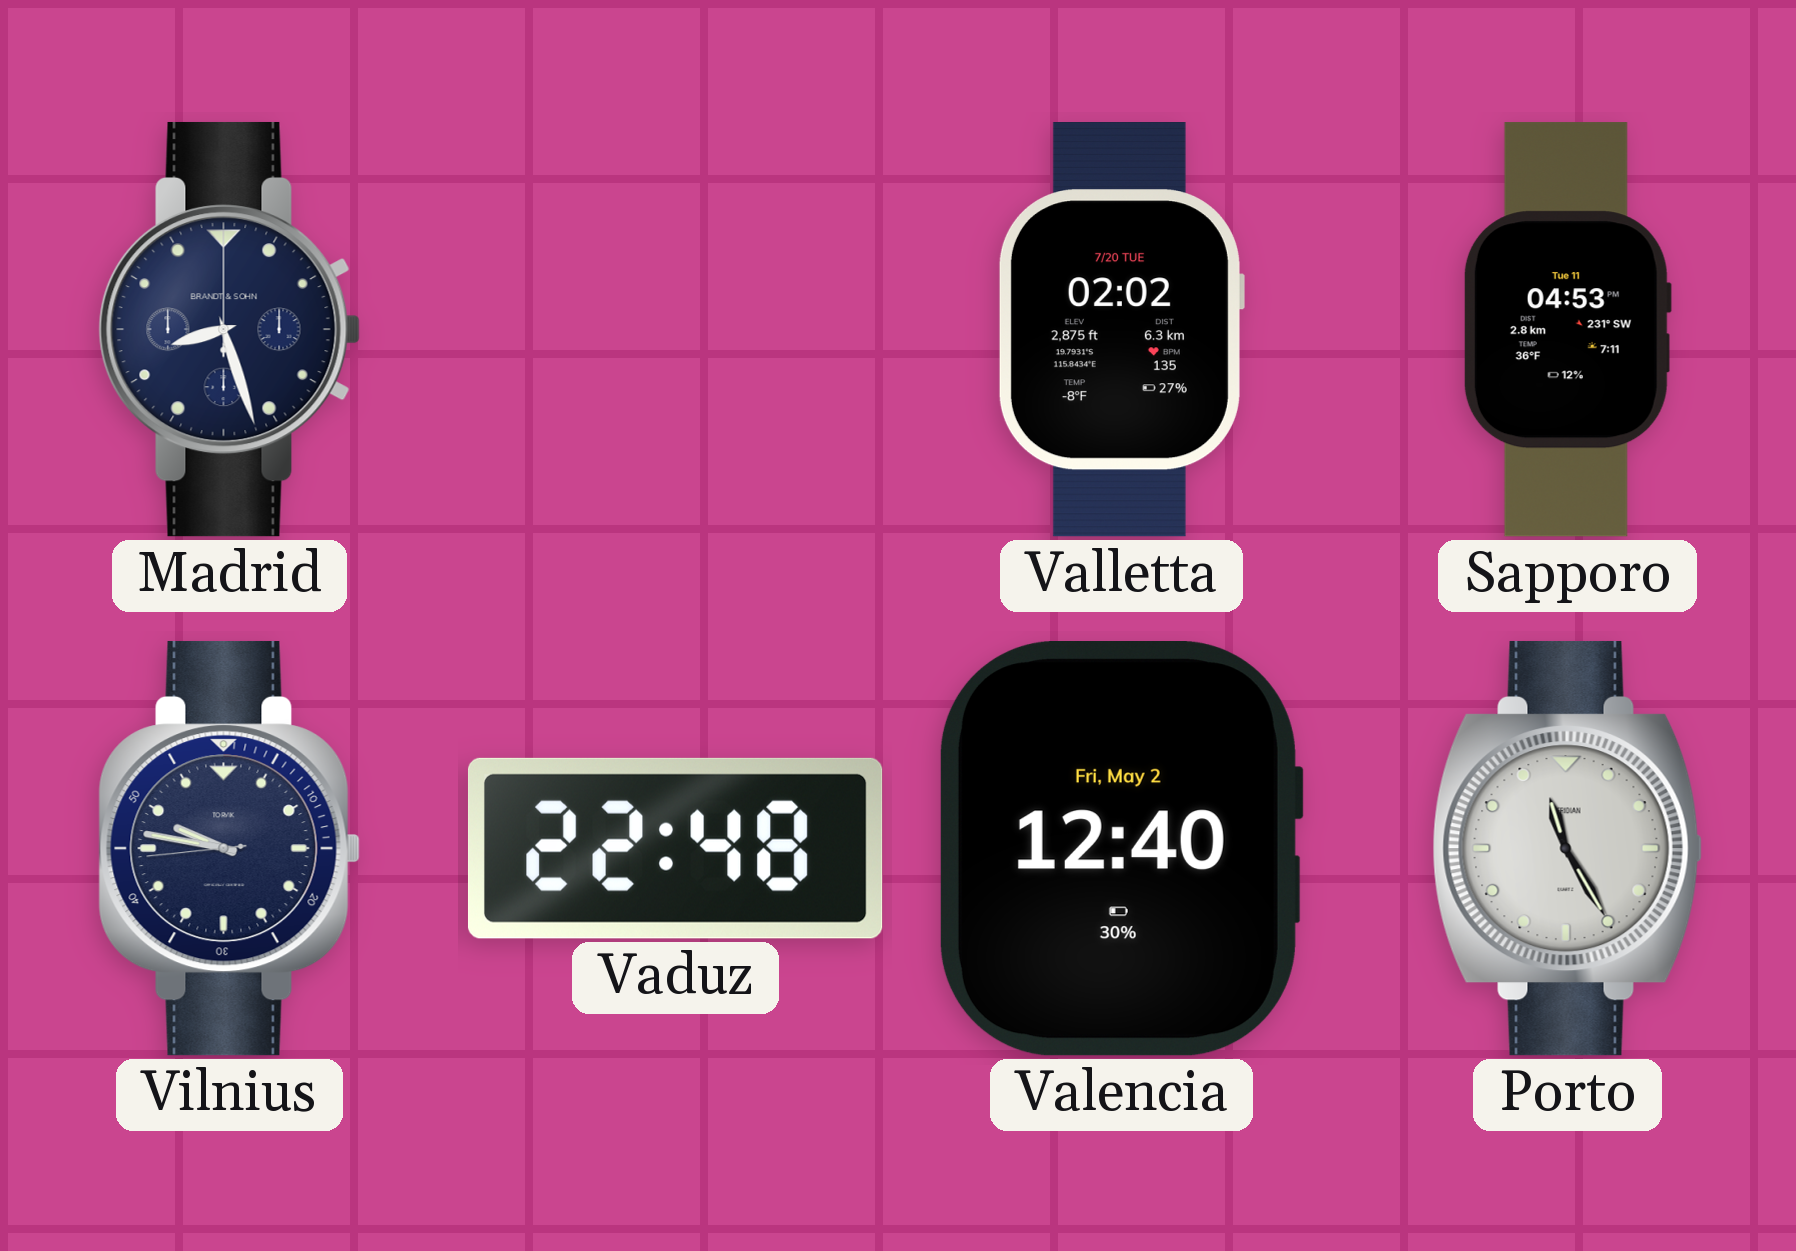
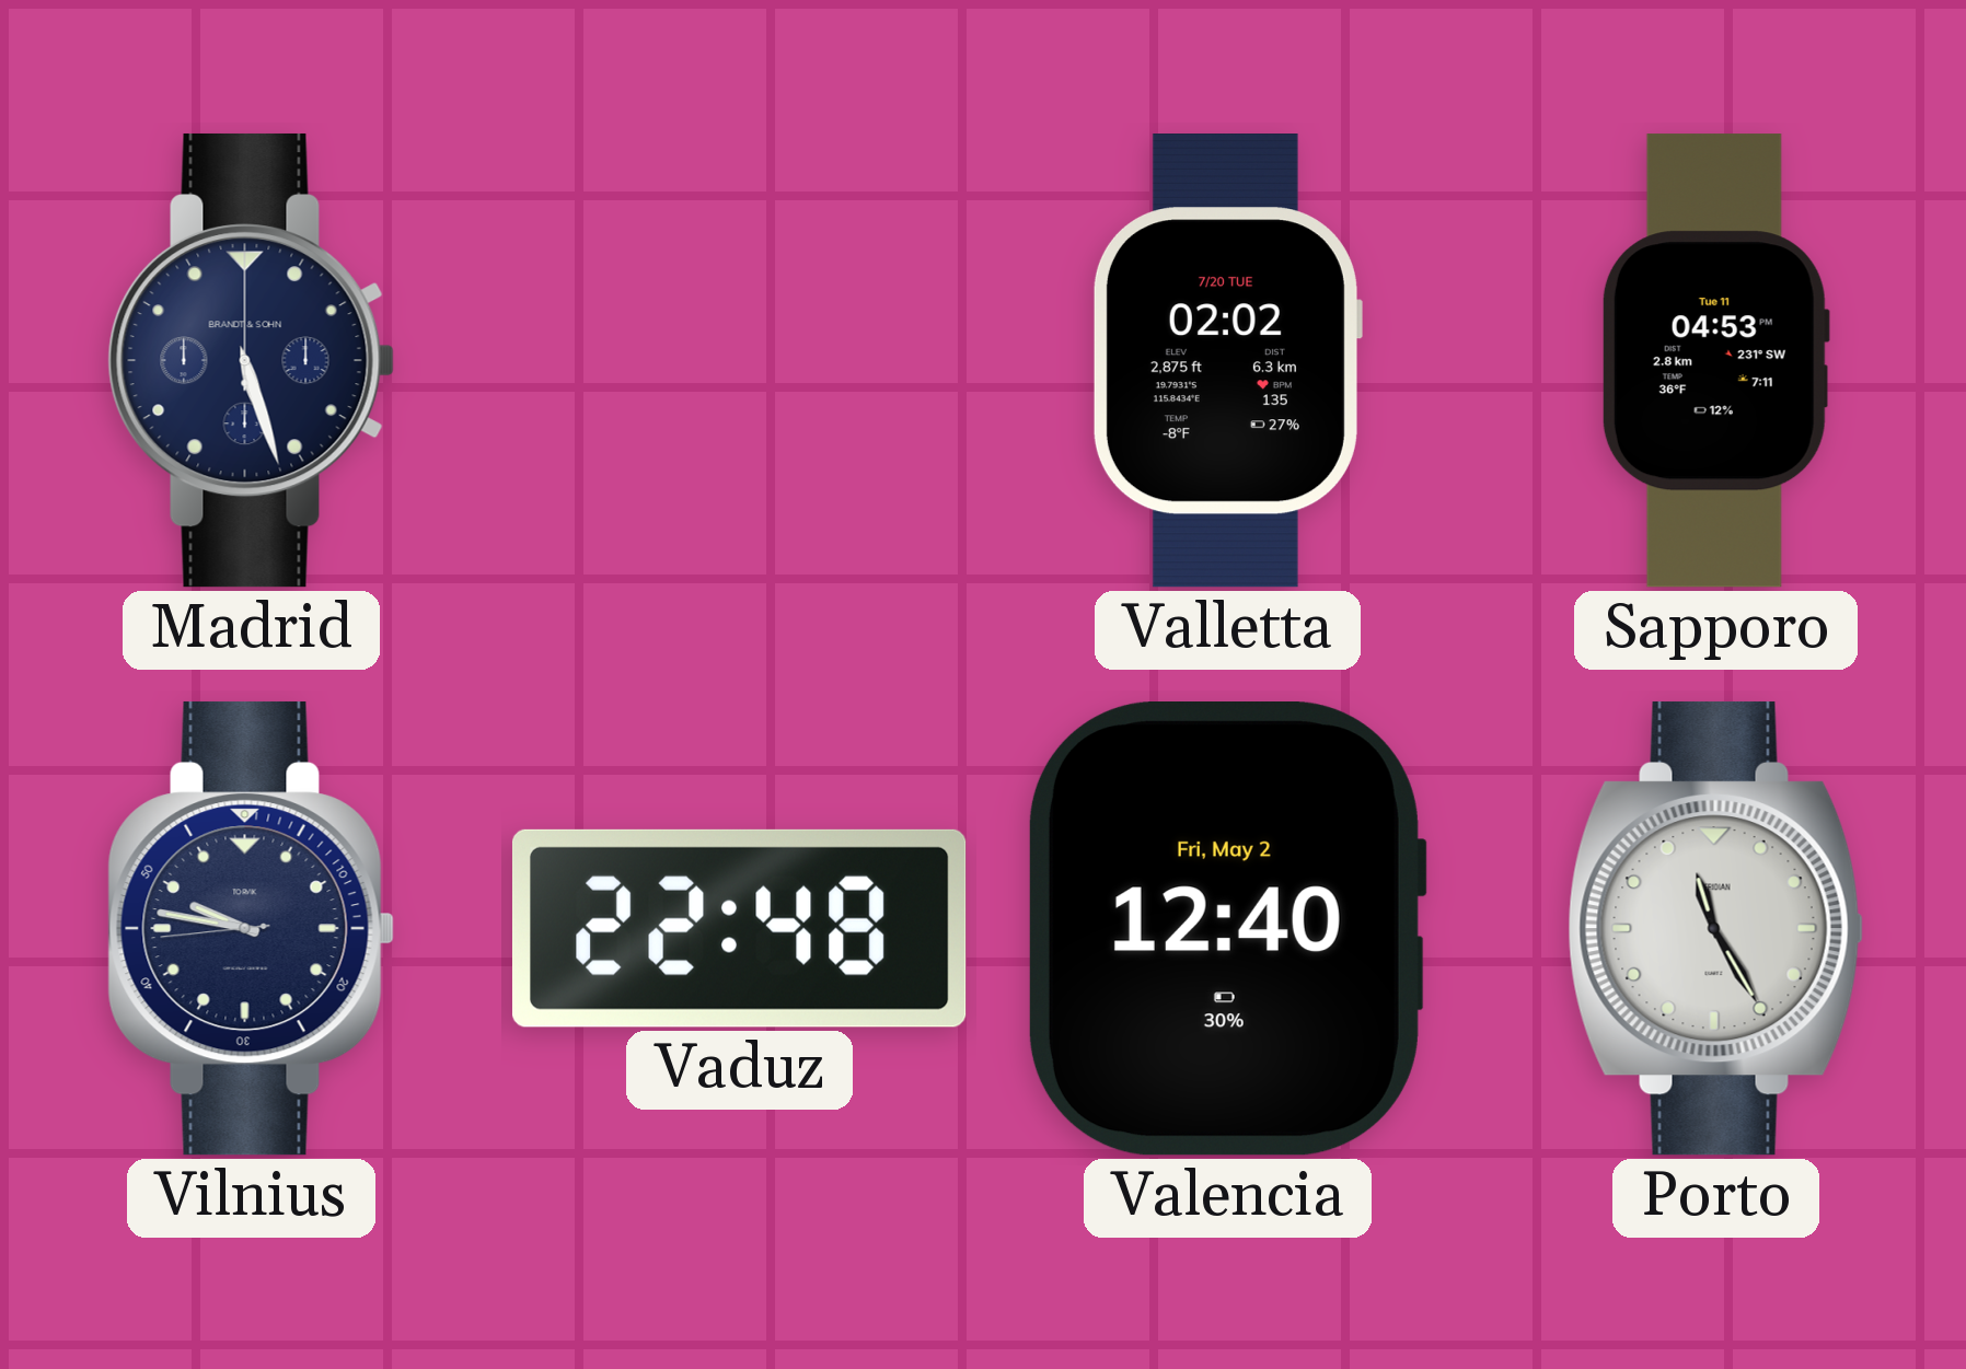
Madrid: 8:27 -> 5:27
